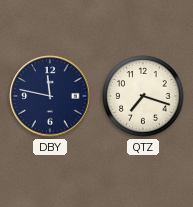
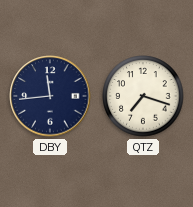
DBY: 11:47 -> 11:44
